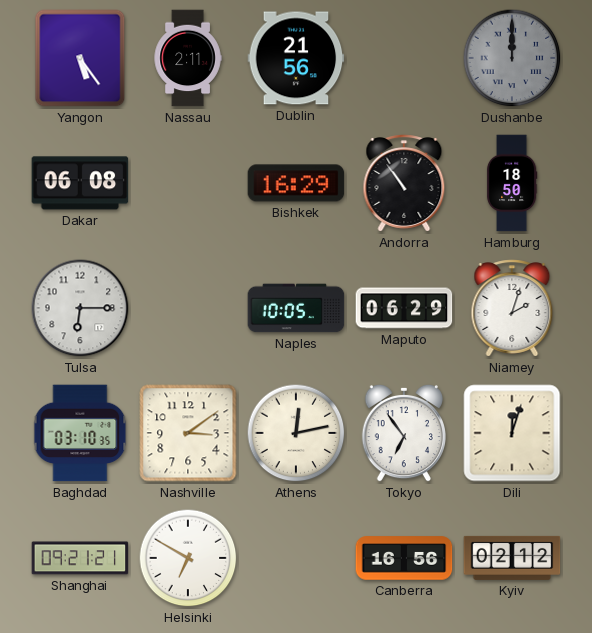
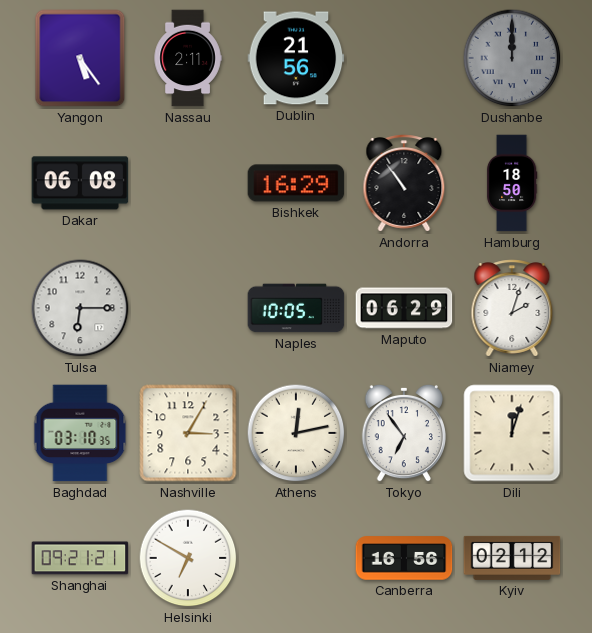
Nashville: 3:09 -> 3:05
